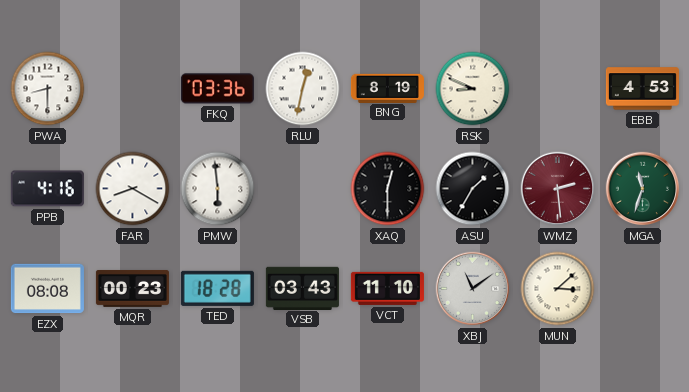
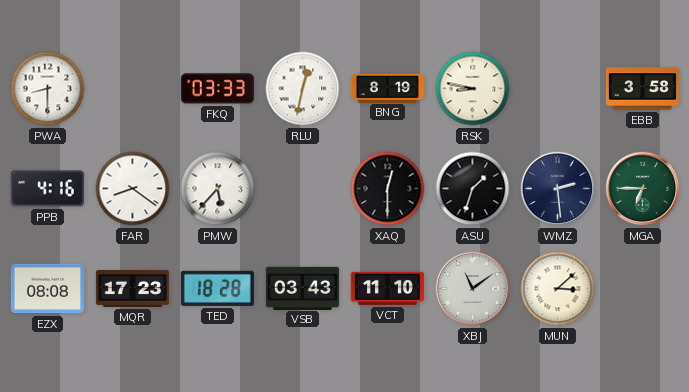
FKQ: 03:36 -> 03:33
RSK: 8:49 -> 8:47
EBB: 4:53 -> 3:58
FAR: 8:20 -> 8:21
PMW: 5:59 -> 5:37
ASU: 1:35 -> 1:33
WMZ dial: burgundy -> navy
MGA: 11:33 -> 6:45
MQR: 00:23 -> 17:23
